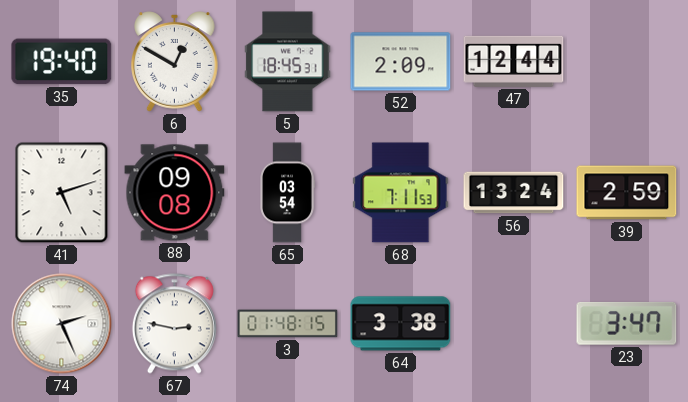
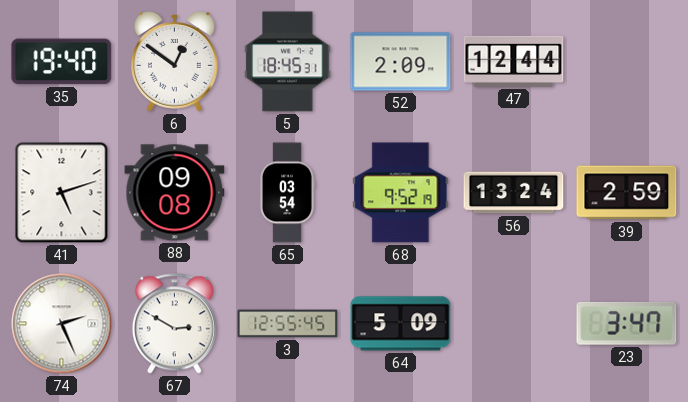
6: 12:50 -> 12:51
68: 7:11 -> 9:52
67: 2:47 -> 2:50
3: 01:48 -> 12:55
64: 3:38 -> 5:09
